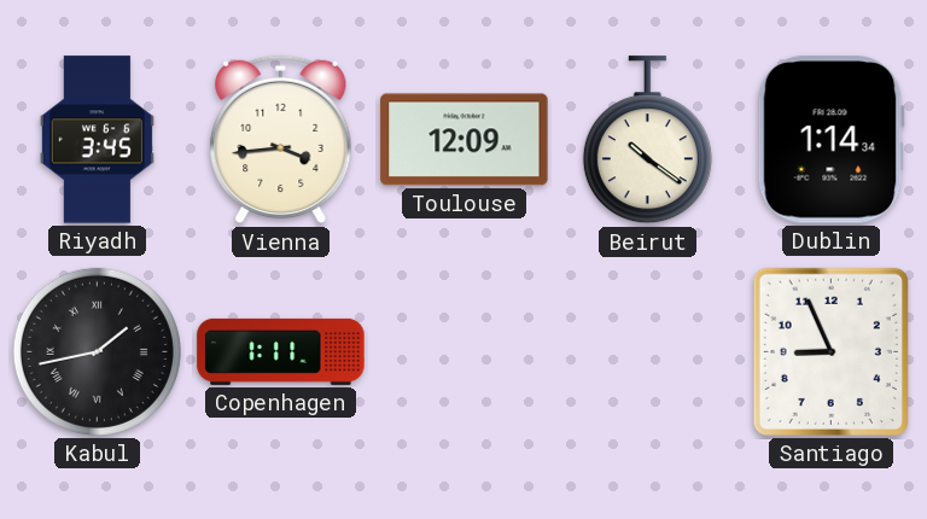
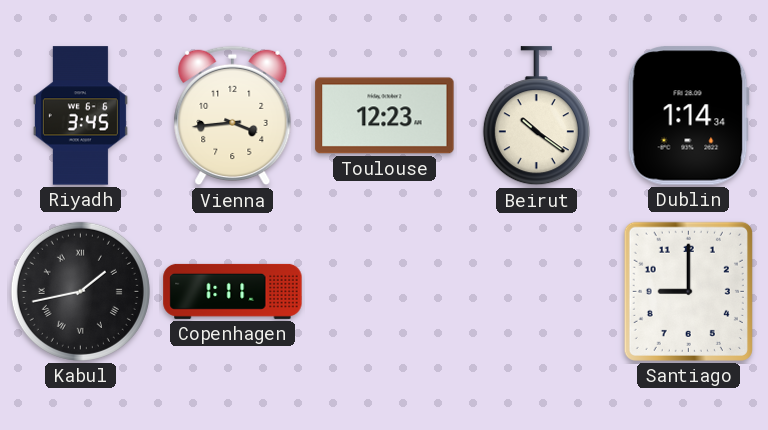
Toulouse: 12:09 -> 12:23
Santiago: 8:56 -> 9:00
